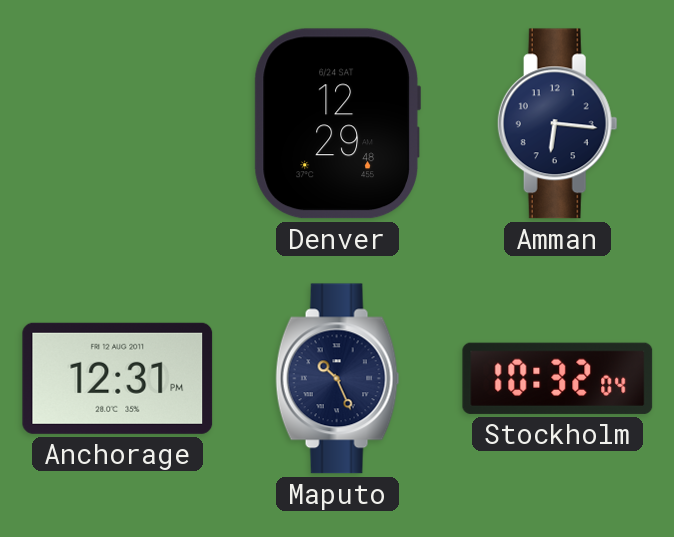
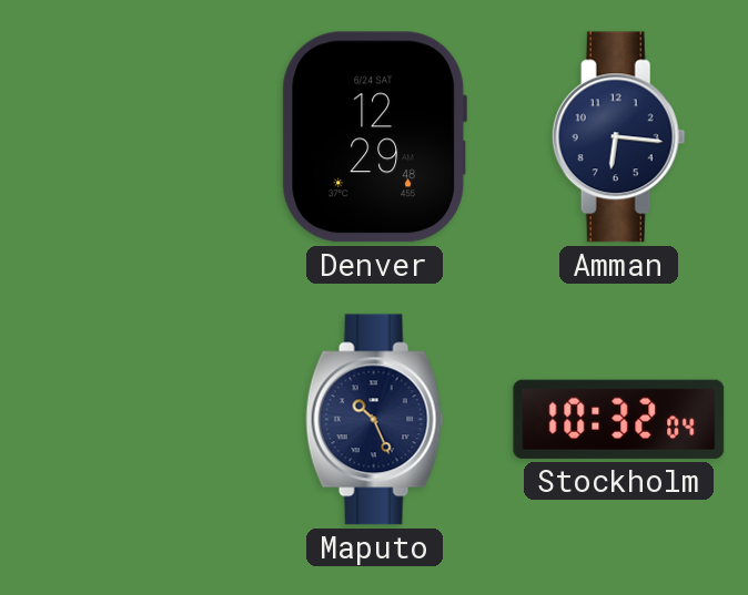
Anchorage: 12:31 -> none
